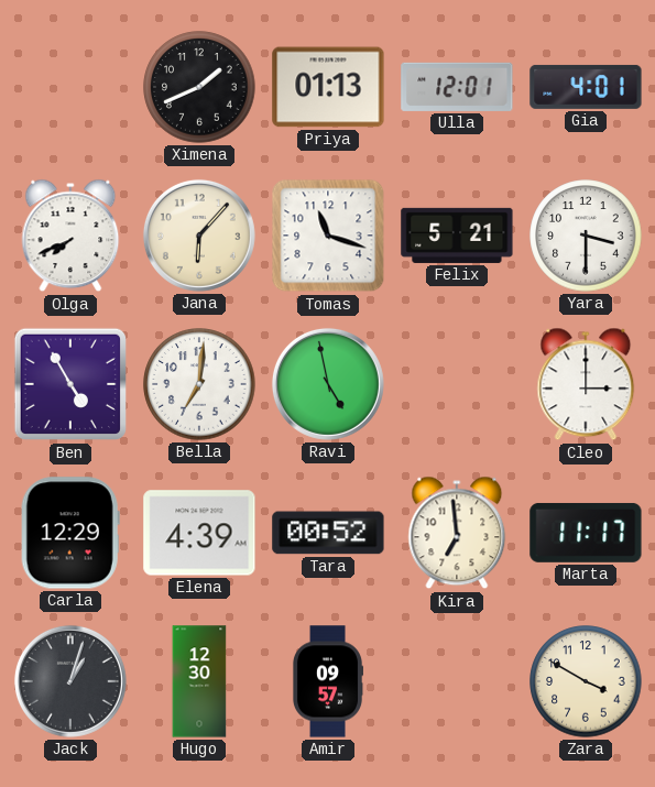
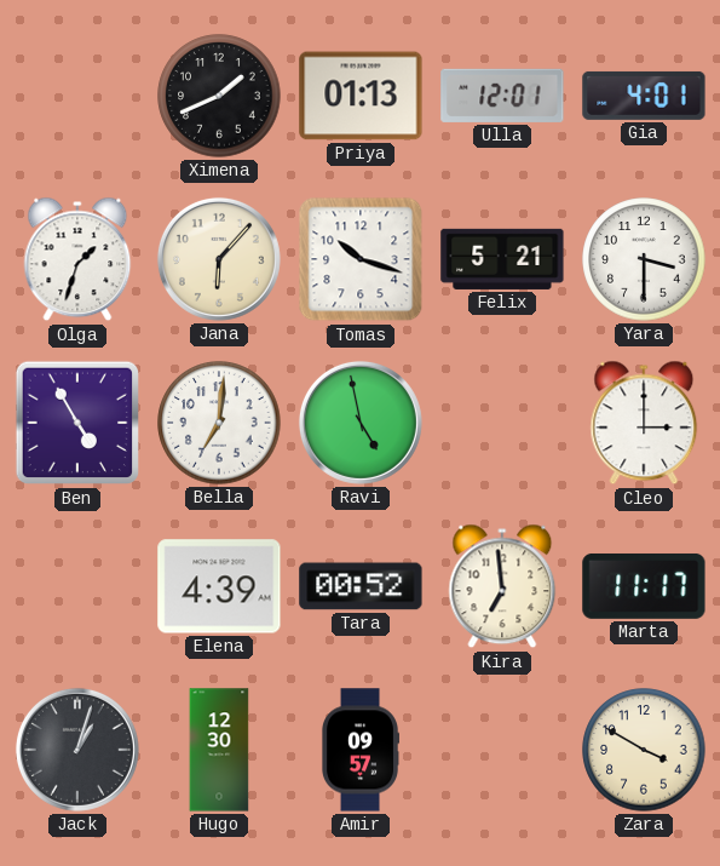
Olga: 7:41 -> 1:33
Tomas: 11:18 -> 10:18
Carla: 12:29 -> none
